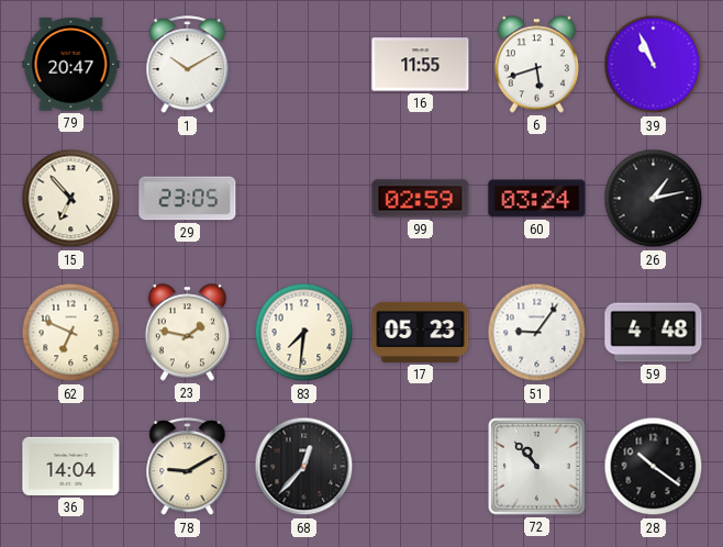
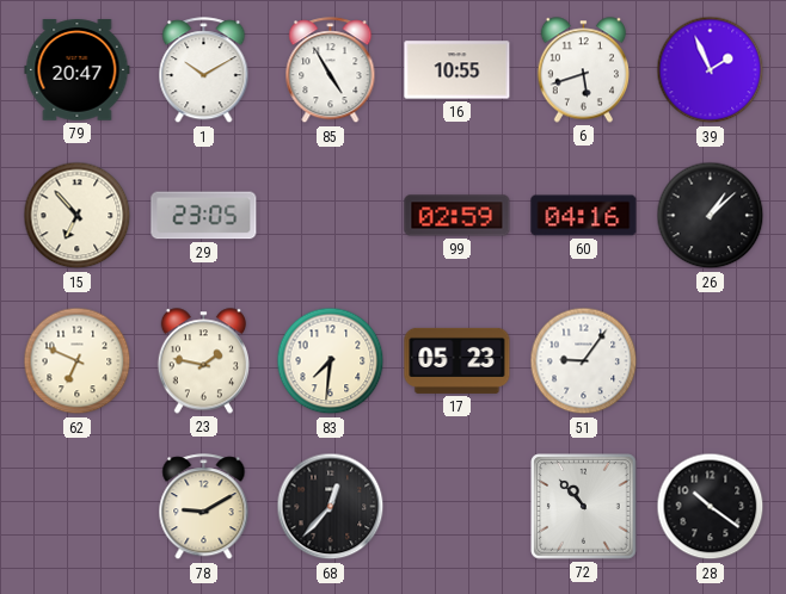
85: none -> 4:55
16: 11:55 -> 10:55
39: 10:56 -> 1:56
60: 03:24 -> 04:16
26: 1:13 -> 1:08
59: 4:48 -> none
36: 14:04 -> none
